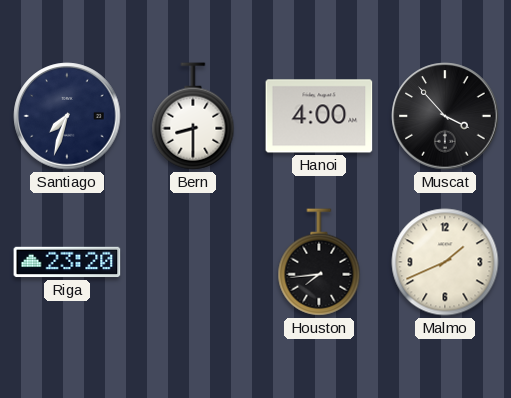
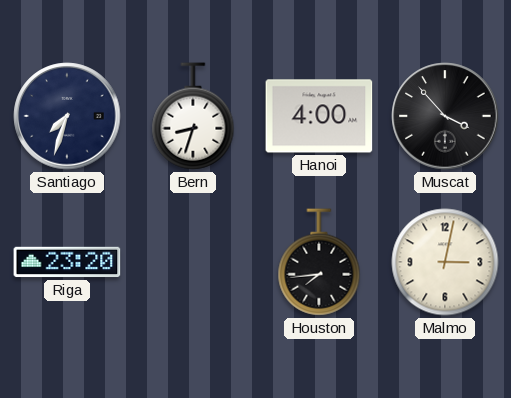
Bern: 8:30 -> 8:33
Malmo: 1:41 -> 3:02
